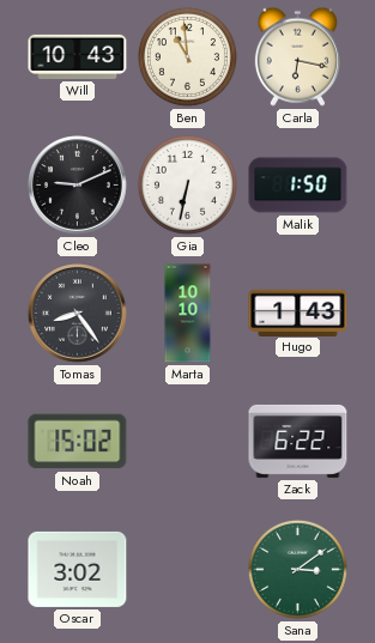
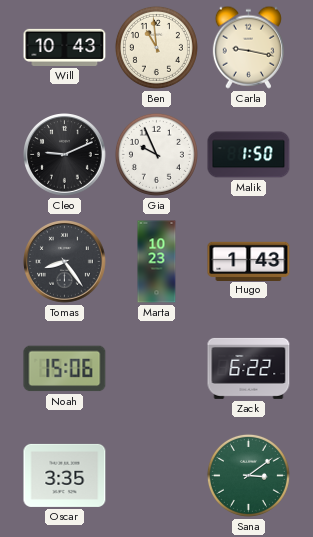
Carla: 6:17 -> 9:17
Gia: 6:32 -> 9:56
Marta: 10:10 -> 10:23
Noah: 15:02 -> 15:06
Oscar: 3:02 -> 3:35
